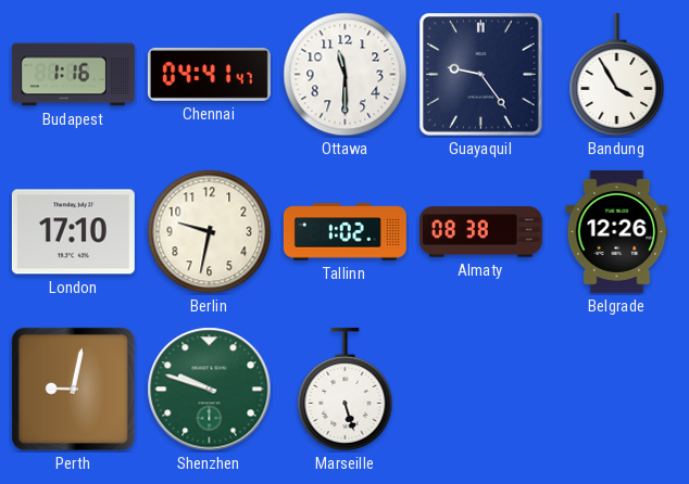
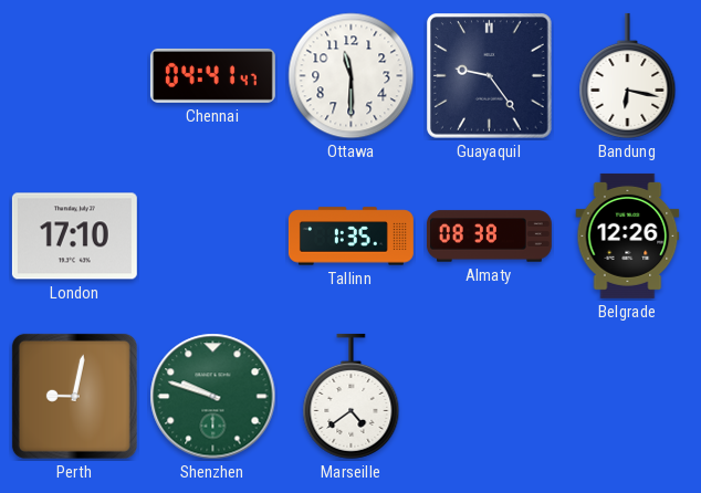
Budapest: 1:16 -> none
Bandung: 3:55 -> 6:17
Berlin: 9:32 -> none
Tallinn: 1:02 -> 1:35
Marseille: 5:27 -> 4:39
